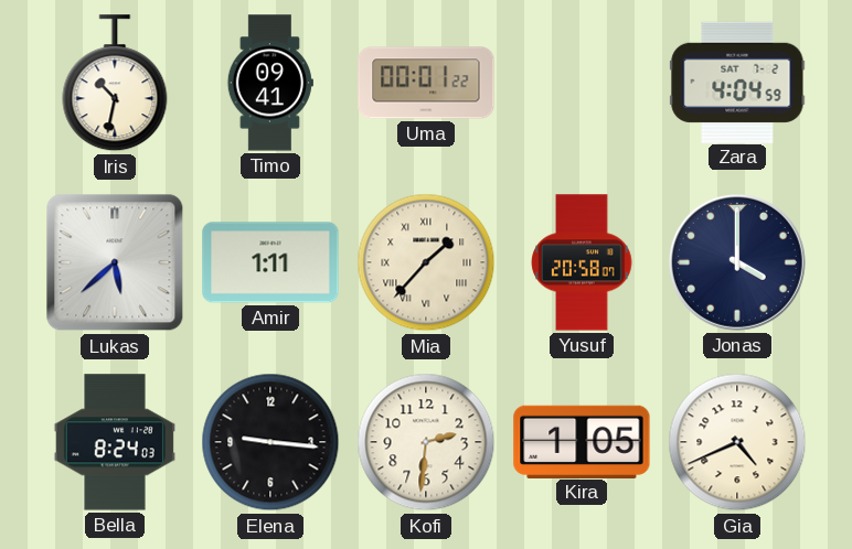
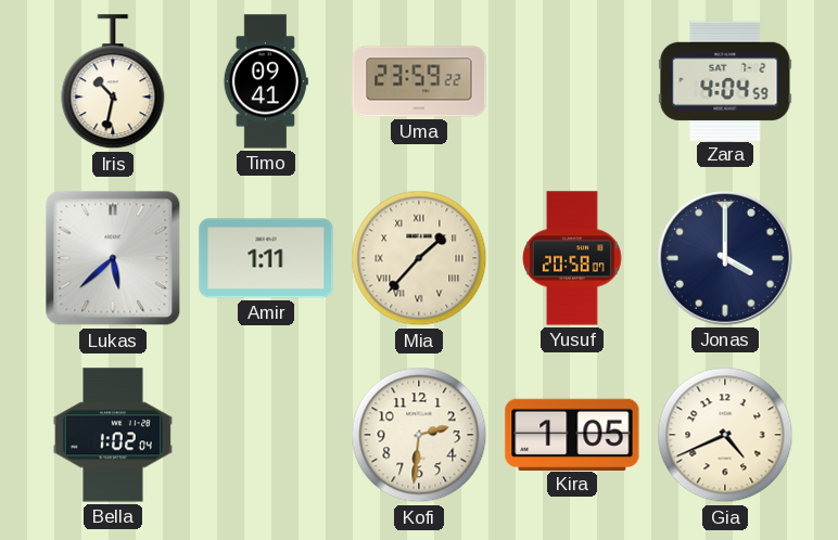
Uma: 00:01 -> 23:59
Bella: 8:24 -> 1:02
Elena: 9:16 -> none
